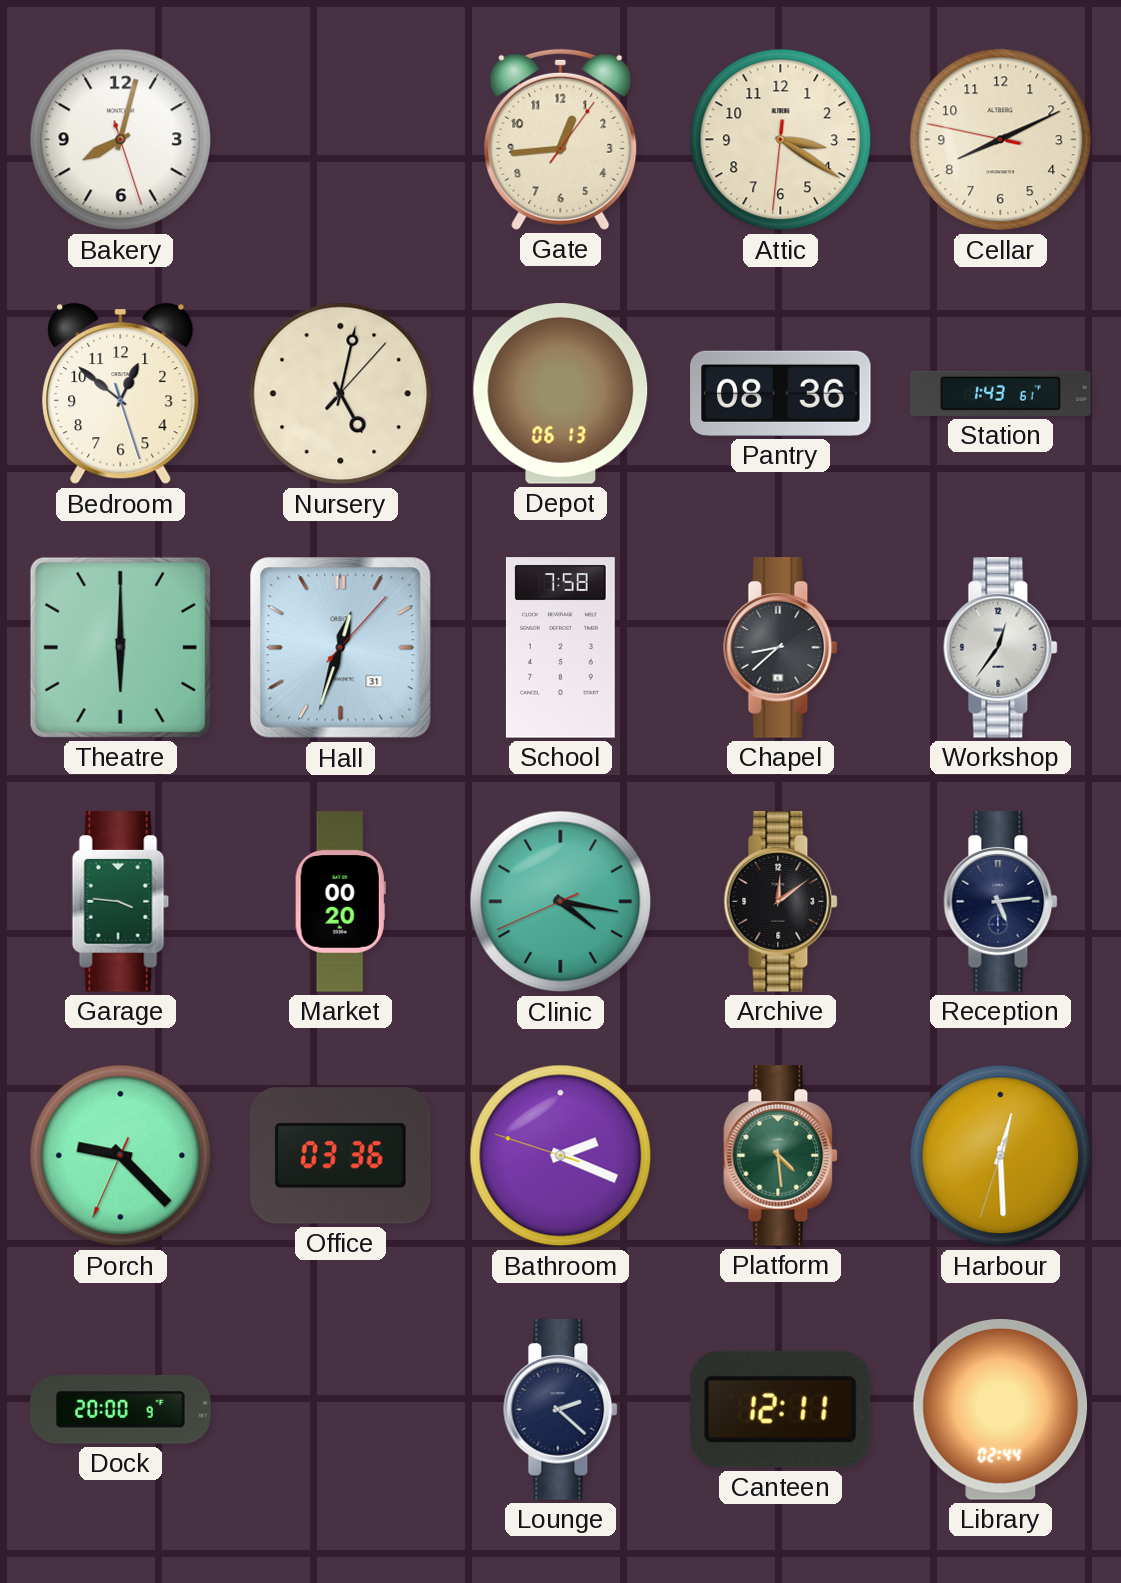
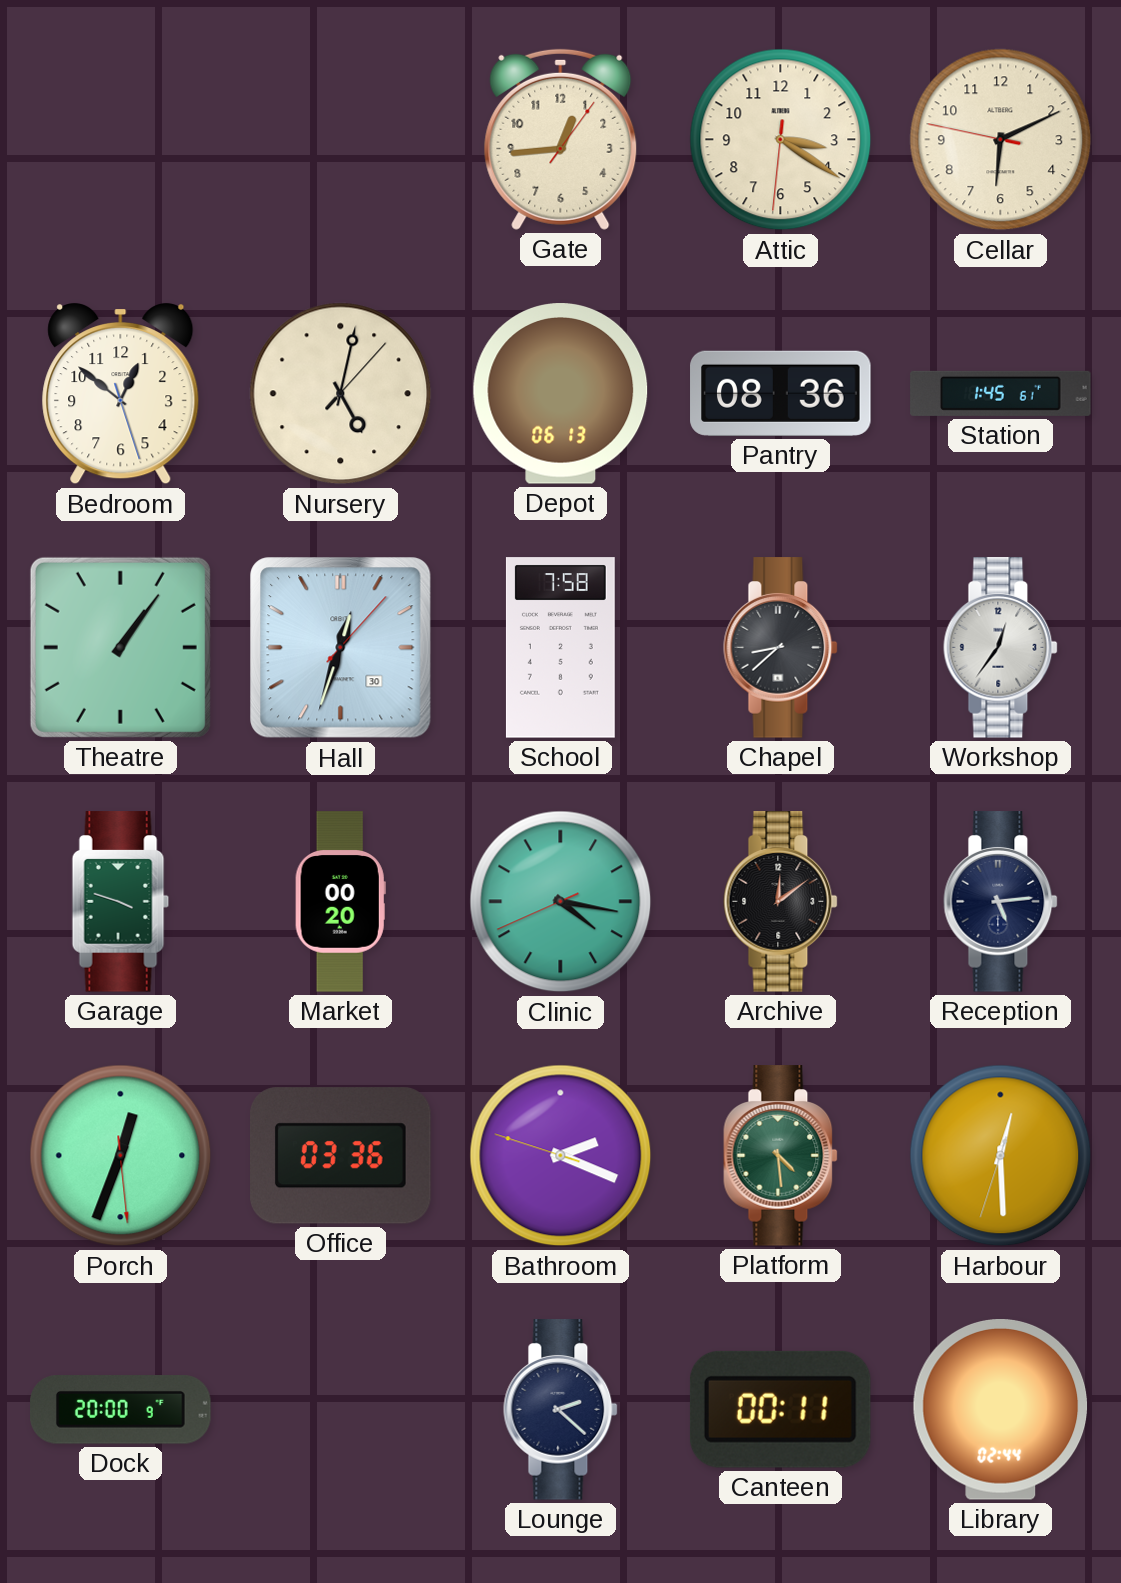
Bakery: 8:02 -> none
Cellar: 8:10 -> 6:10
Station: 1:43 -> 1:45
Theatre: 6:00 -> 1:06
Hall date: 31 -> 30
Garage: 3:46 -> 3:48
Porch: 9:22 -> 12:33
Canteen: 12:11 -> 00:11
